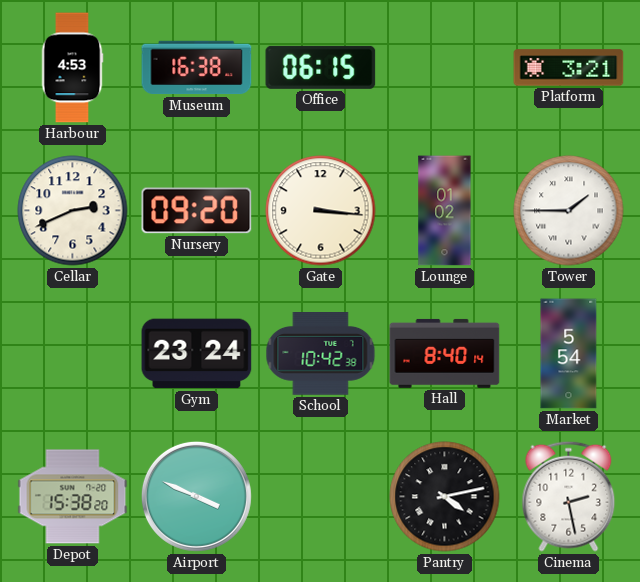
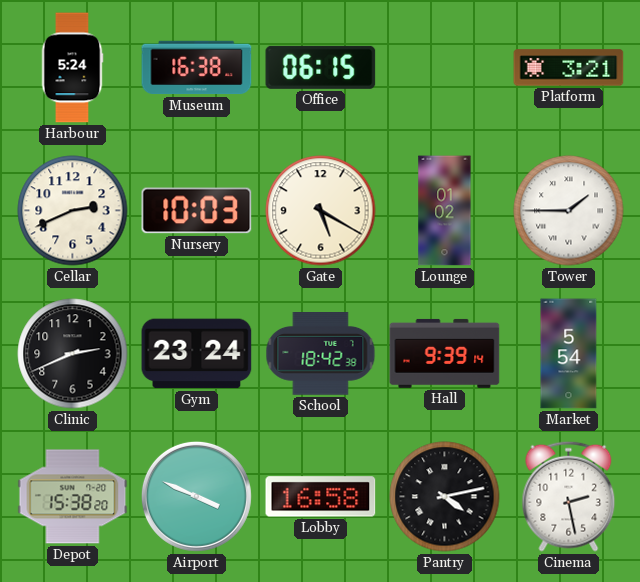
Harbour: 4:53 -> 5:24
Nursery: 09:20 -> 10:03
Gate: 3:16 -> 5:20
Clinic: none -> 2:41
School: 10:42 -> 18:42
Hall: 8:40 -> 9:39
Lobby: none -> 16:58
